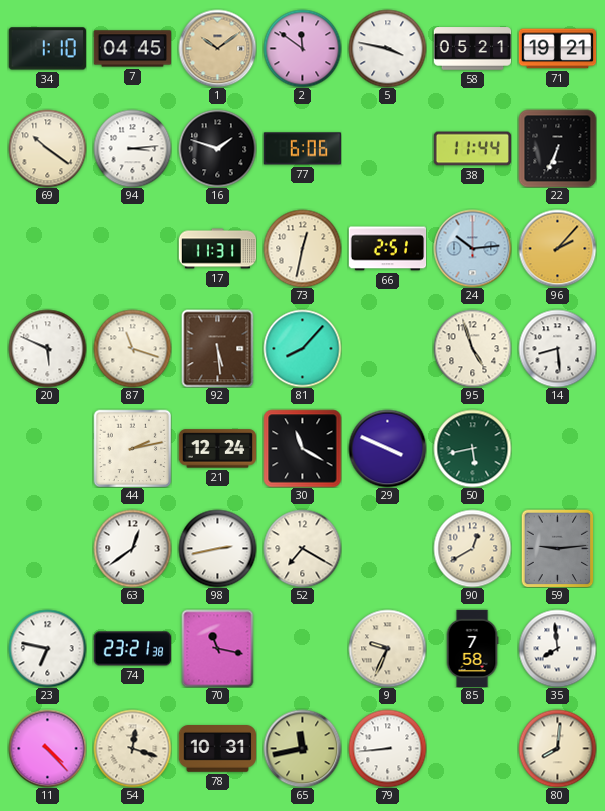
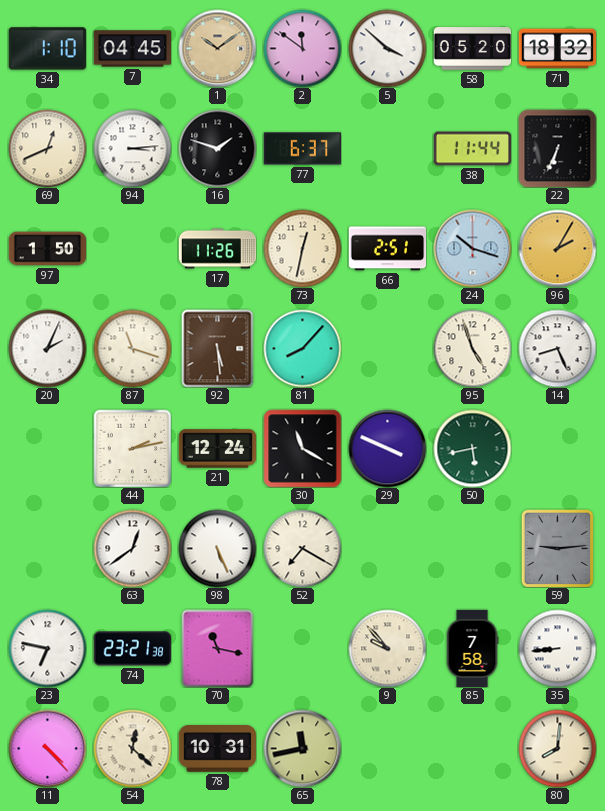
5: 3:47 -> 3:52
58: 05:21 -> 05:20
71: 19:21 -> 18:32
69: 10:21 -> 12:41
77: 6:06 -> 6:37
97: none -> 1:50
17: 11:31 -> 11:26
24: 10:14 -> 10:18
96: 2:07 -> 2:05
20: 5:49 -> 2:04
14: 8:29 -> 8:26
98: 2:43 -> 5:26
90: 12:40 -> none
9: 9:34 -> 9:53
35: 7:59 -> 8:44
54: 12:18 -> 12:22
79: 8:44 -> none
